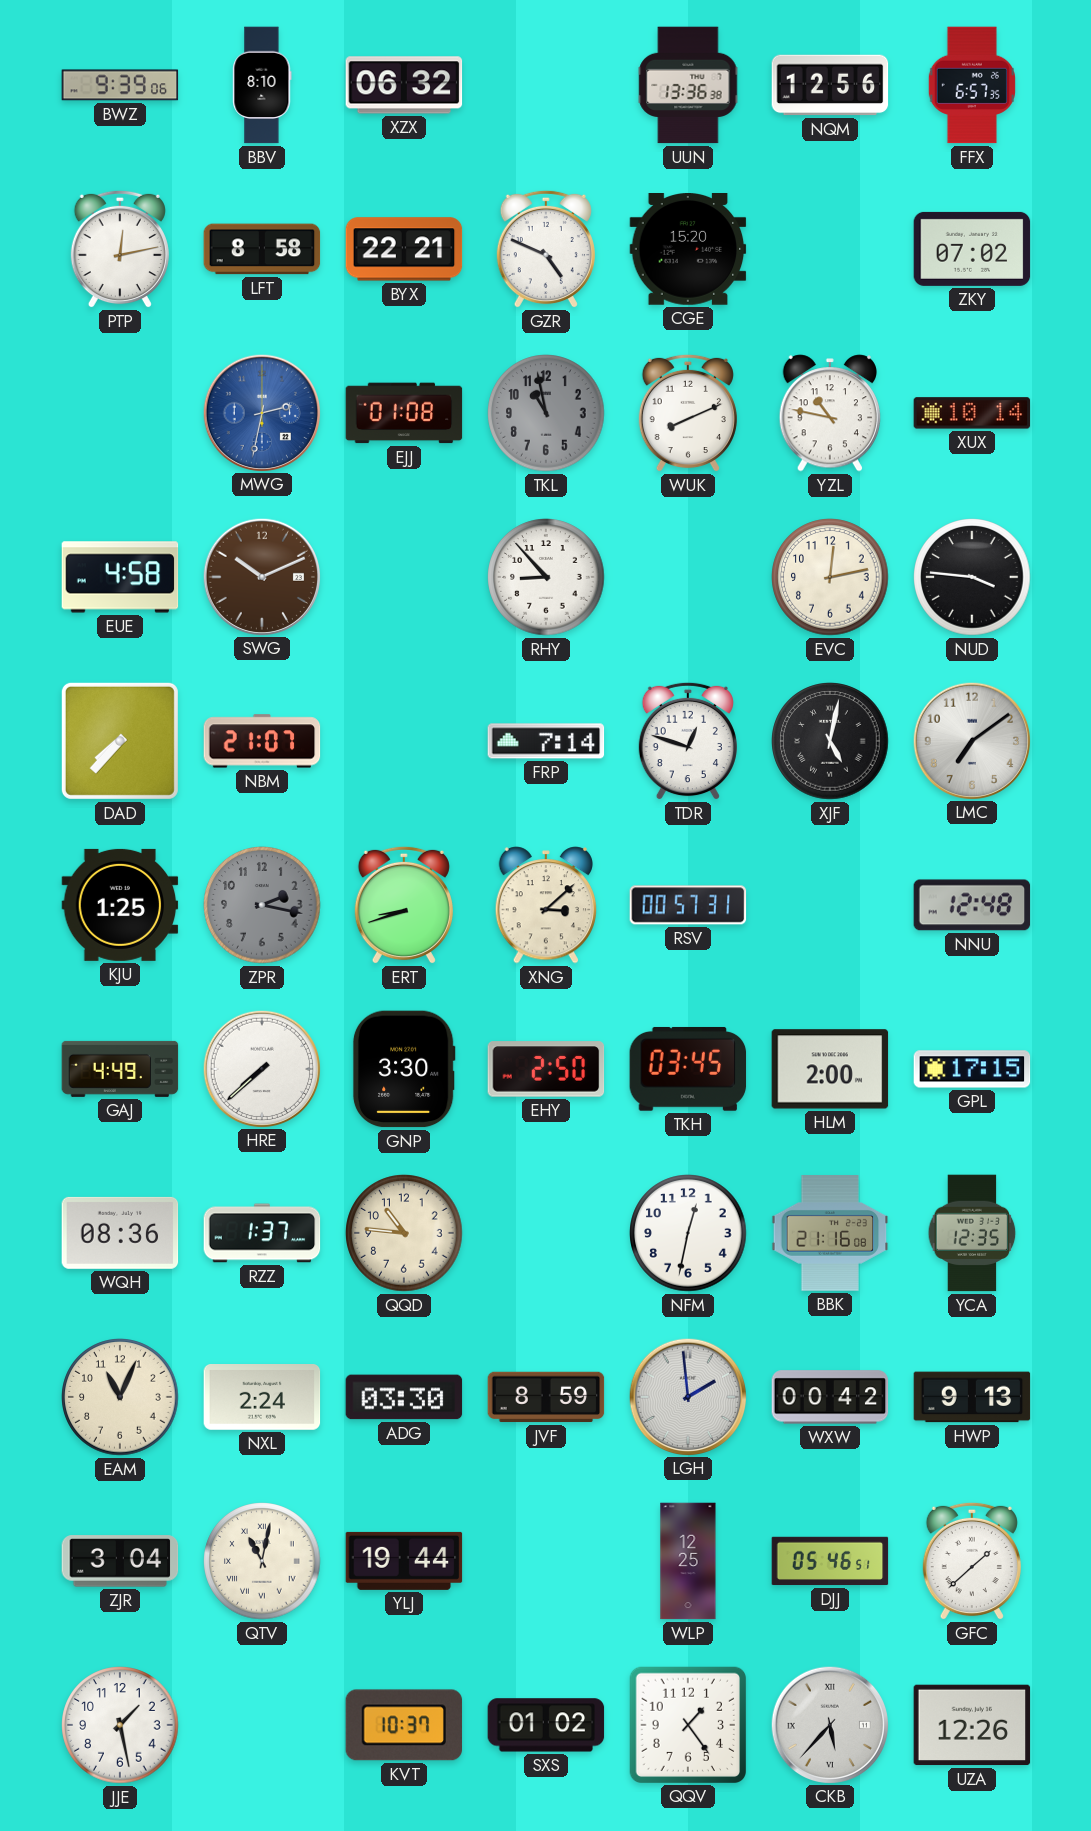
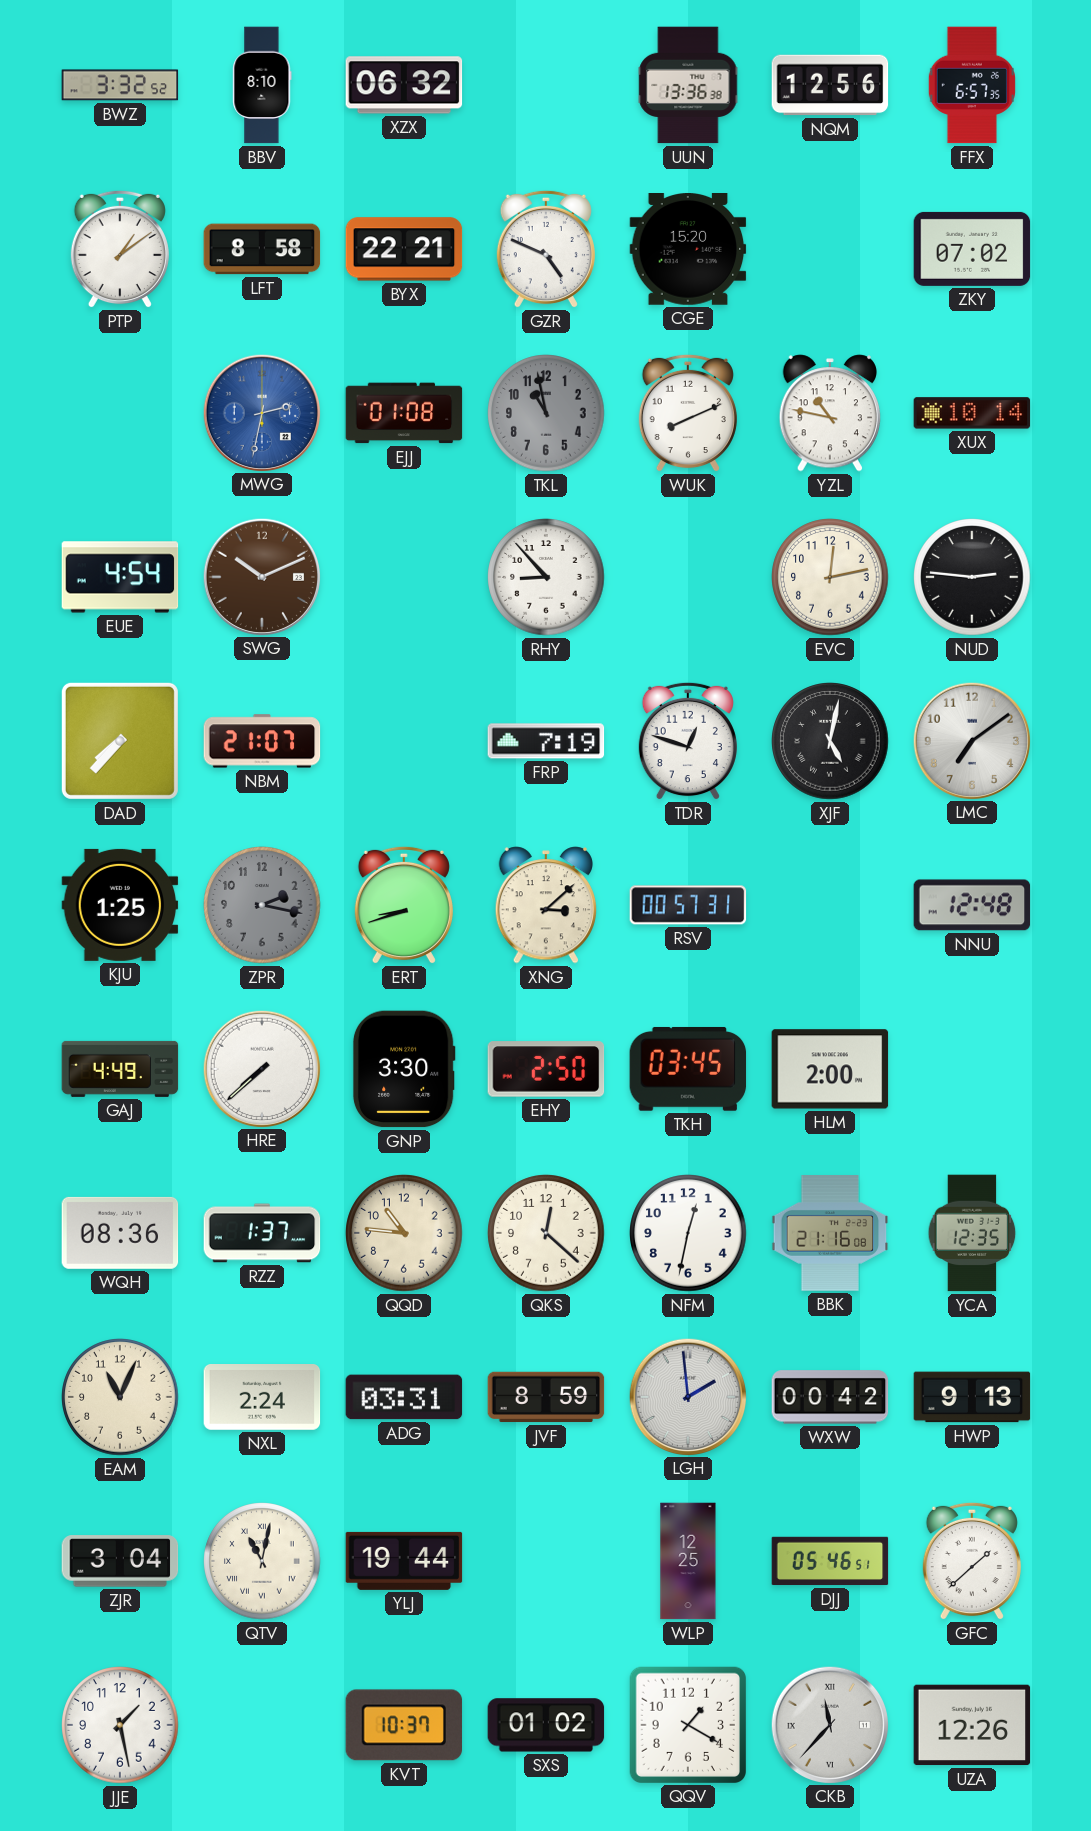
BWZ: 9:39 -> 3:32
PTP: 12:13 -> 1:09
EUE: 4:58 -> 4:54
NUD: 3:46 -> 2:46
FRP: 7:14 -> 7:19
GPL: 17:15 -> none
QKS: none -> 12:22
ADG: 03:30 -> 03:31
QQV: 1:24 -> 1:20
CKB: 5:37 -> 11:37
